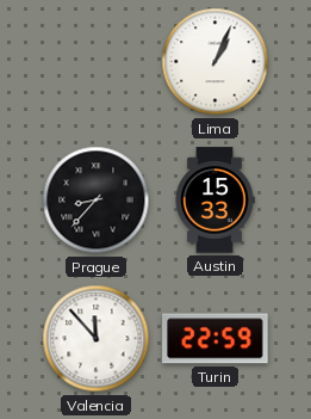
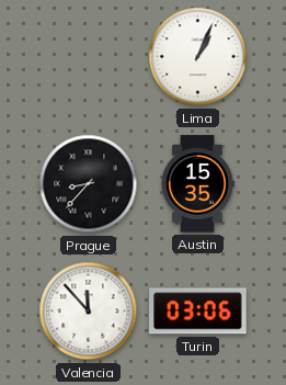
Austin: 15:33 -> 15:35
Turin: 22:59 -> 03:06
